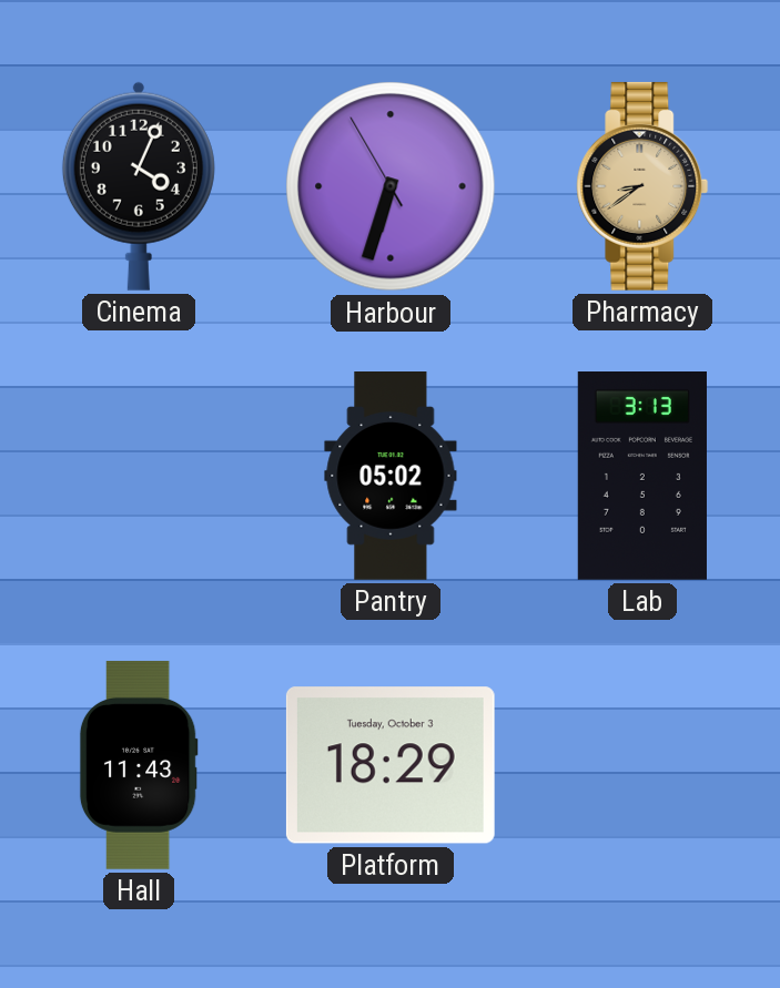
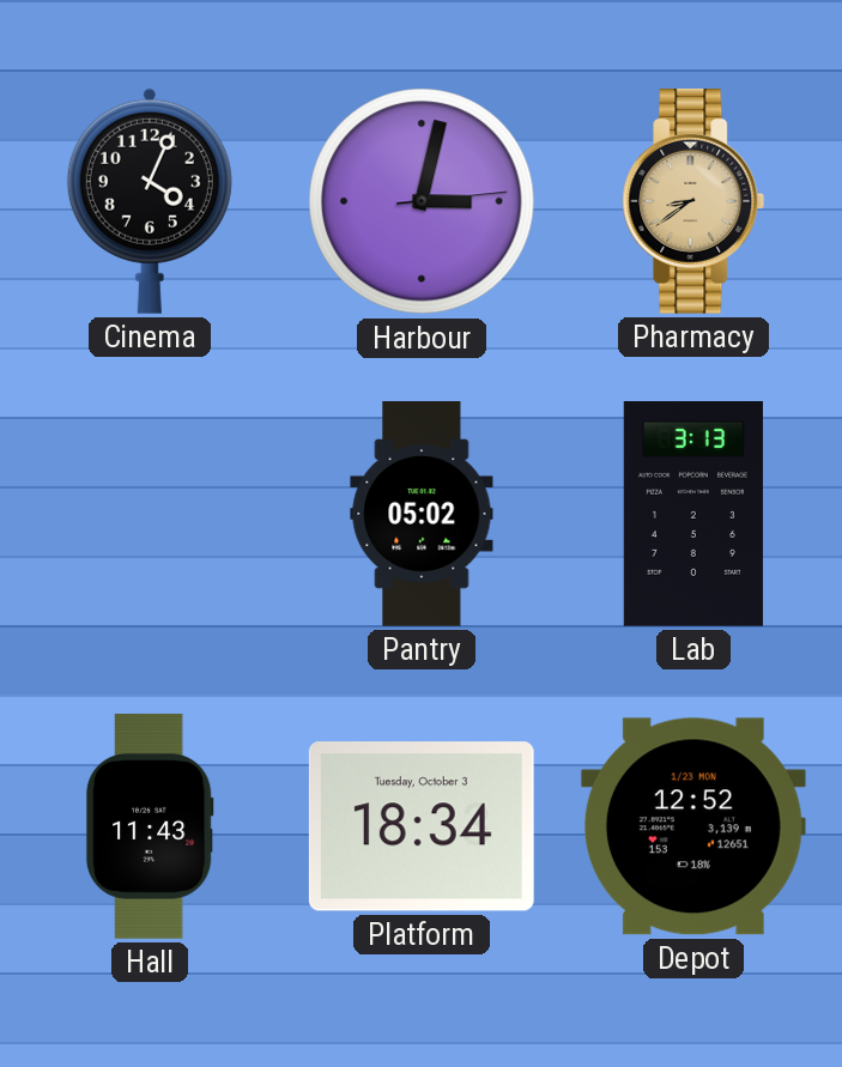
Harbour: 6:32 -> 3:02
Platform: 18:29 -> 18:34
Depot: none -> 12:52
